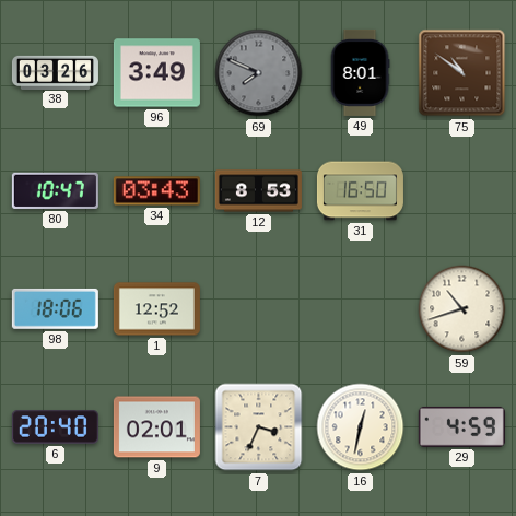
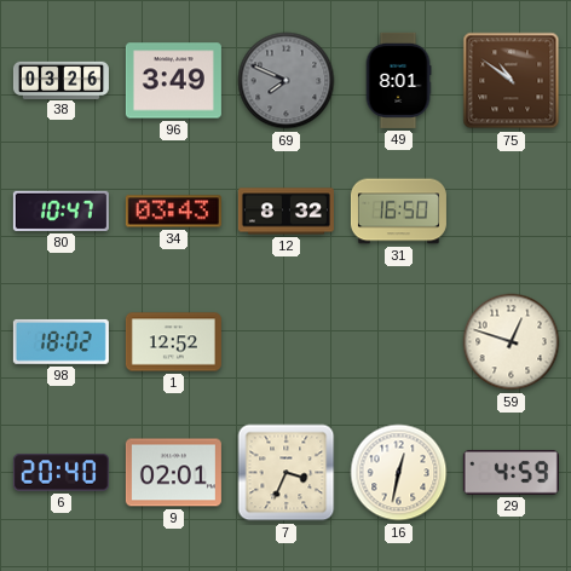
12: 8:53 -> 8:32
98: 18:06 -> 18:02
59: 10:42 -> 12:48
